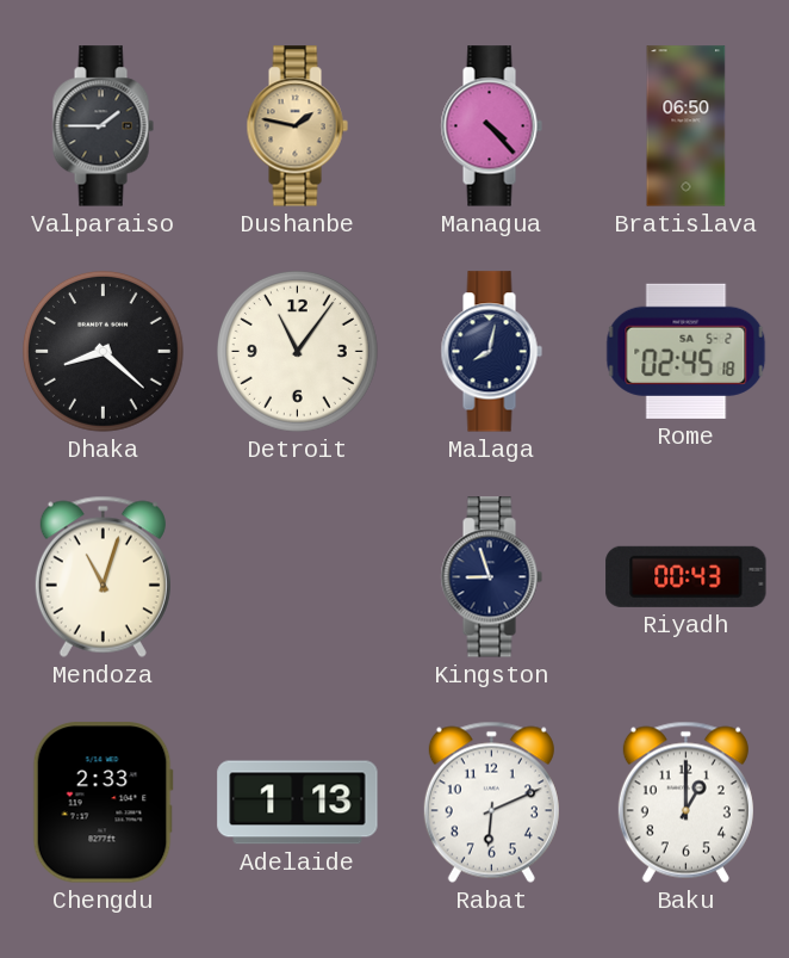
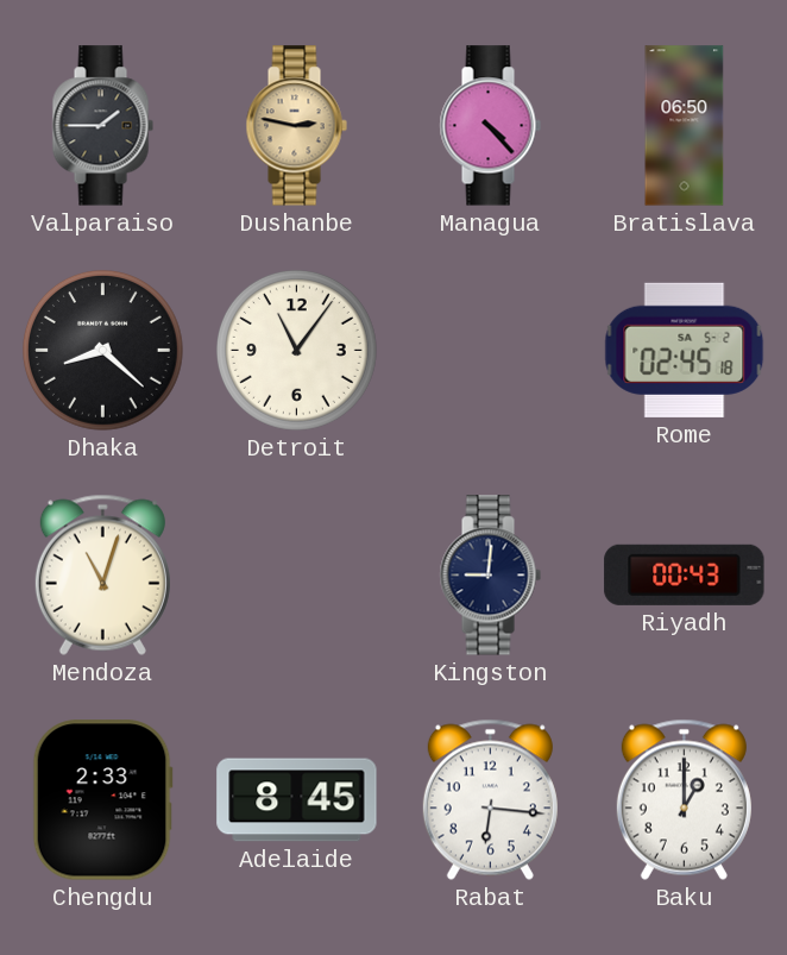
Dushanbe: 1:47 -> 2:47
Malaga: 8:02 -> none
Kingston: 8:57 -> 9:01
Adelaide: 1:13 -> 8:45
Rabat: 6:11 -> 6:16
